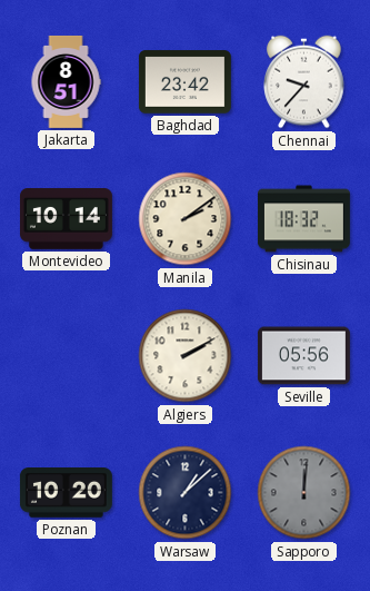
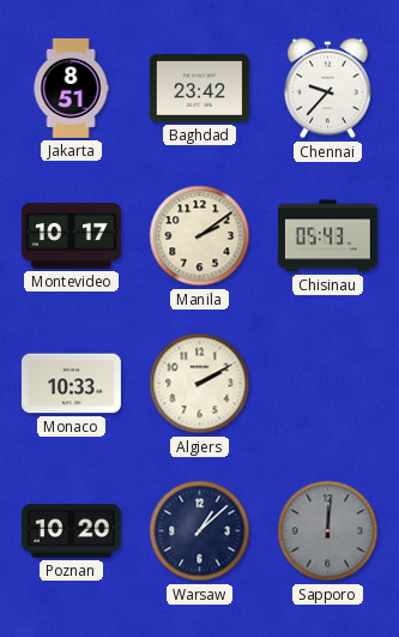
Montevideo: 10:14 -> 10:17
Chisinau: 18:32 -> 05:43
Monaco: none -> 10:33
Seville: 05:56 -> none
